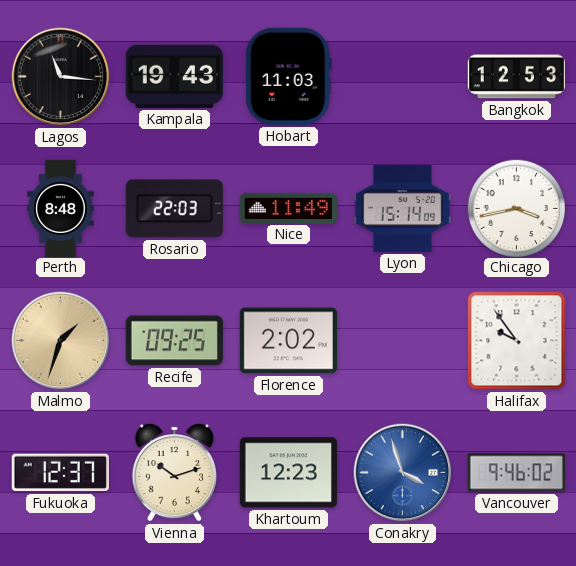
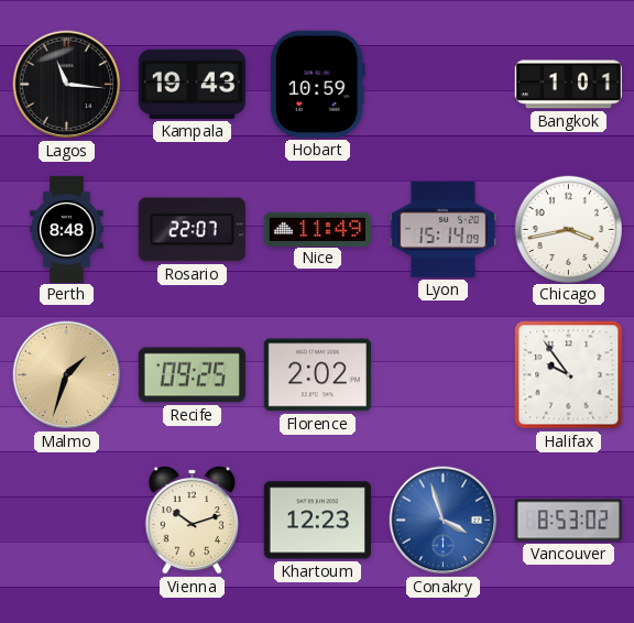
Hobart: 11:03 -> 10:59
Bangkok: 12:53 -> 1:01
Rosario: 22:03 -> 22:07
Fukuoka: 12:37 -> none
Vancouver: 9:46 -> 8:53
